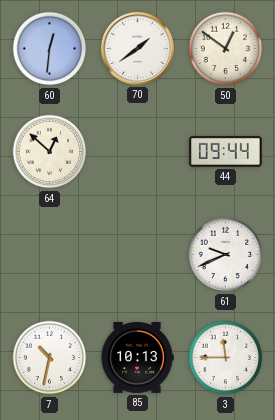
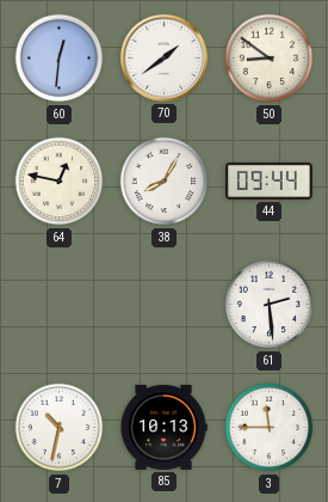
50: 12:51 -> 8:51
64: 12:52 -> 12:47
38: none -> 8:05
61: 9:41 -> 2:29
